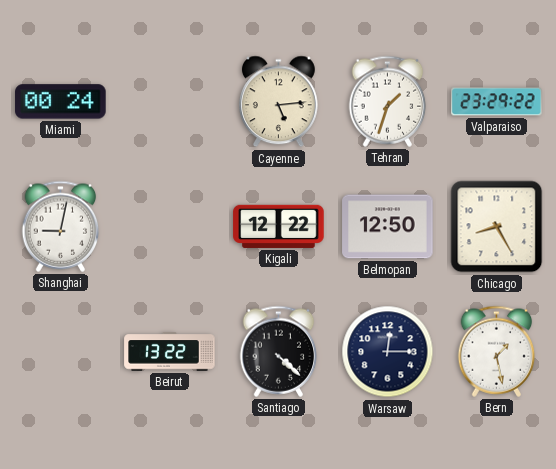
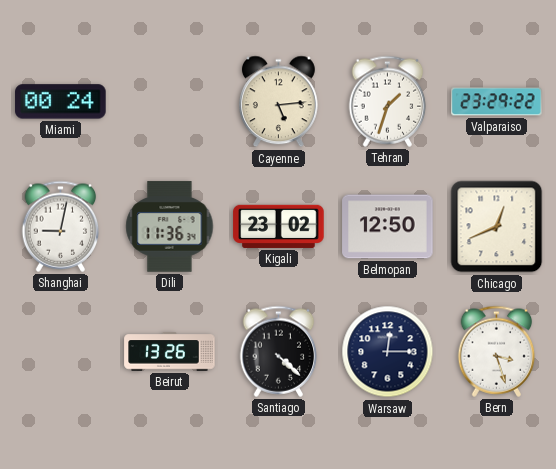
Dili: none -> 11:36
Kigali: 12:22 -> 23:02
Chicago: 8:25 -> 12:41
Beirut: 13:22 -> 13:26
Bern: 1:28 -> 3:27
